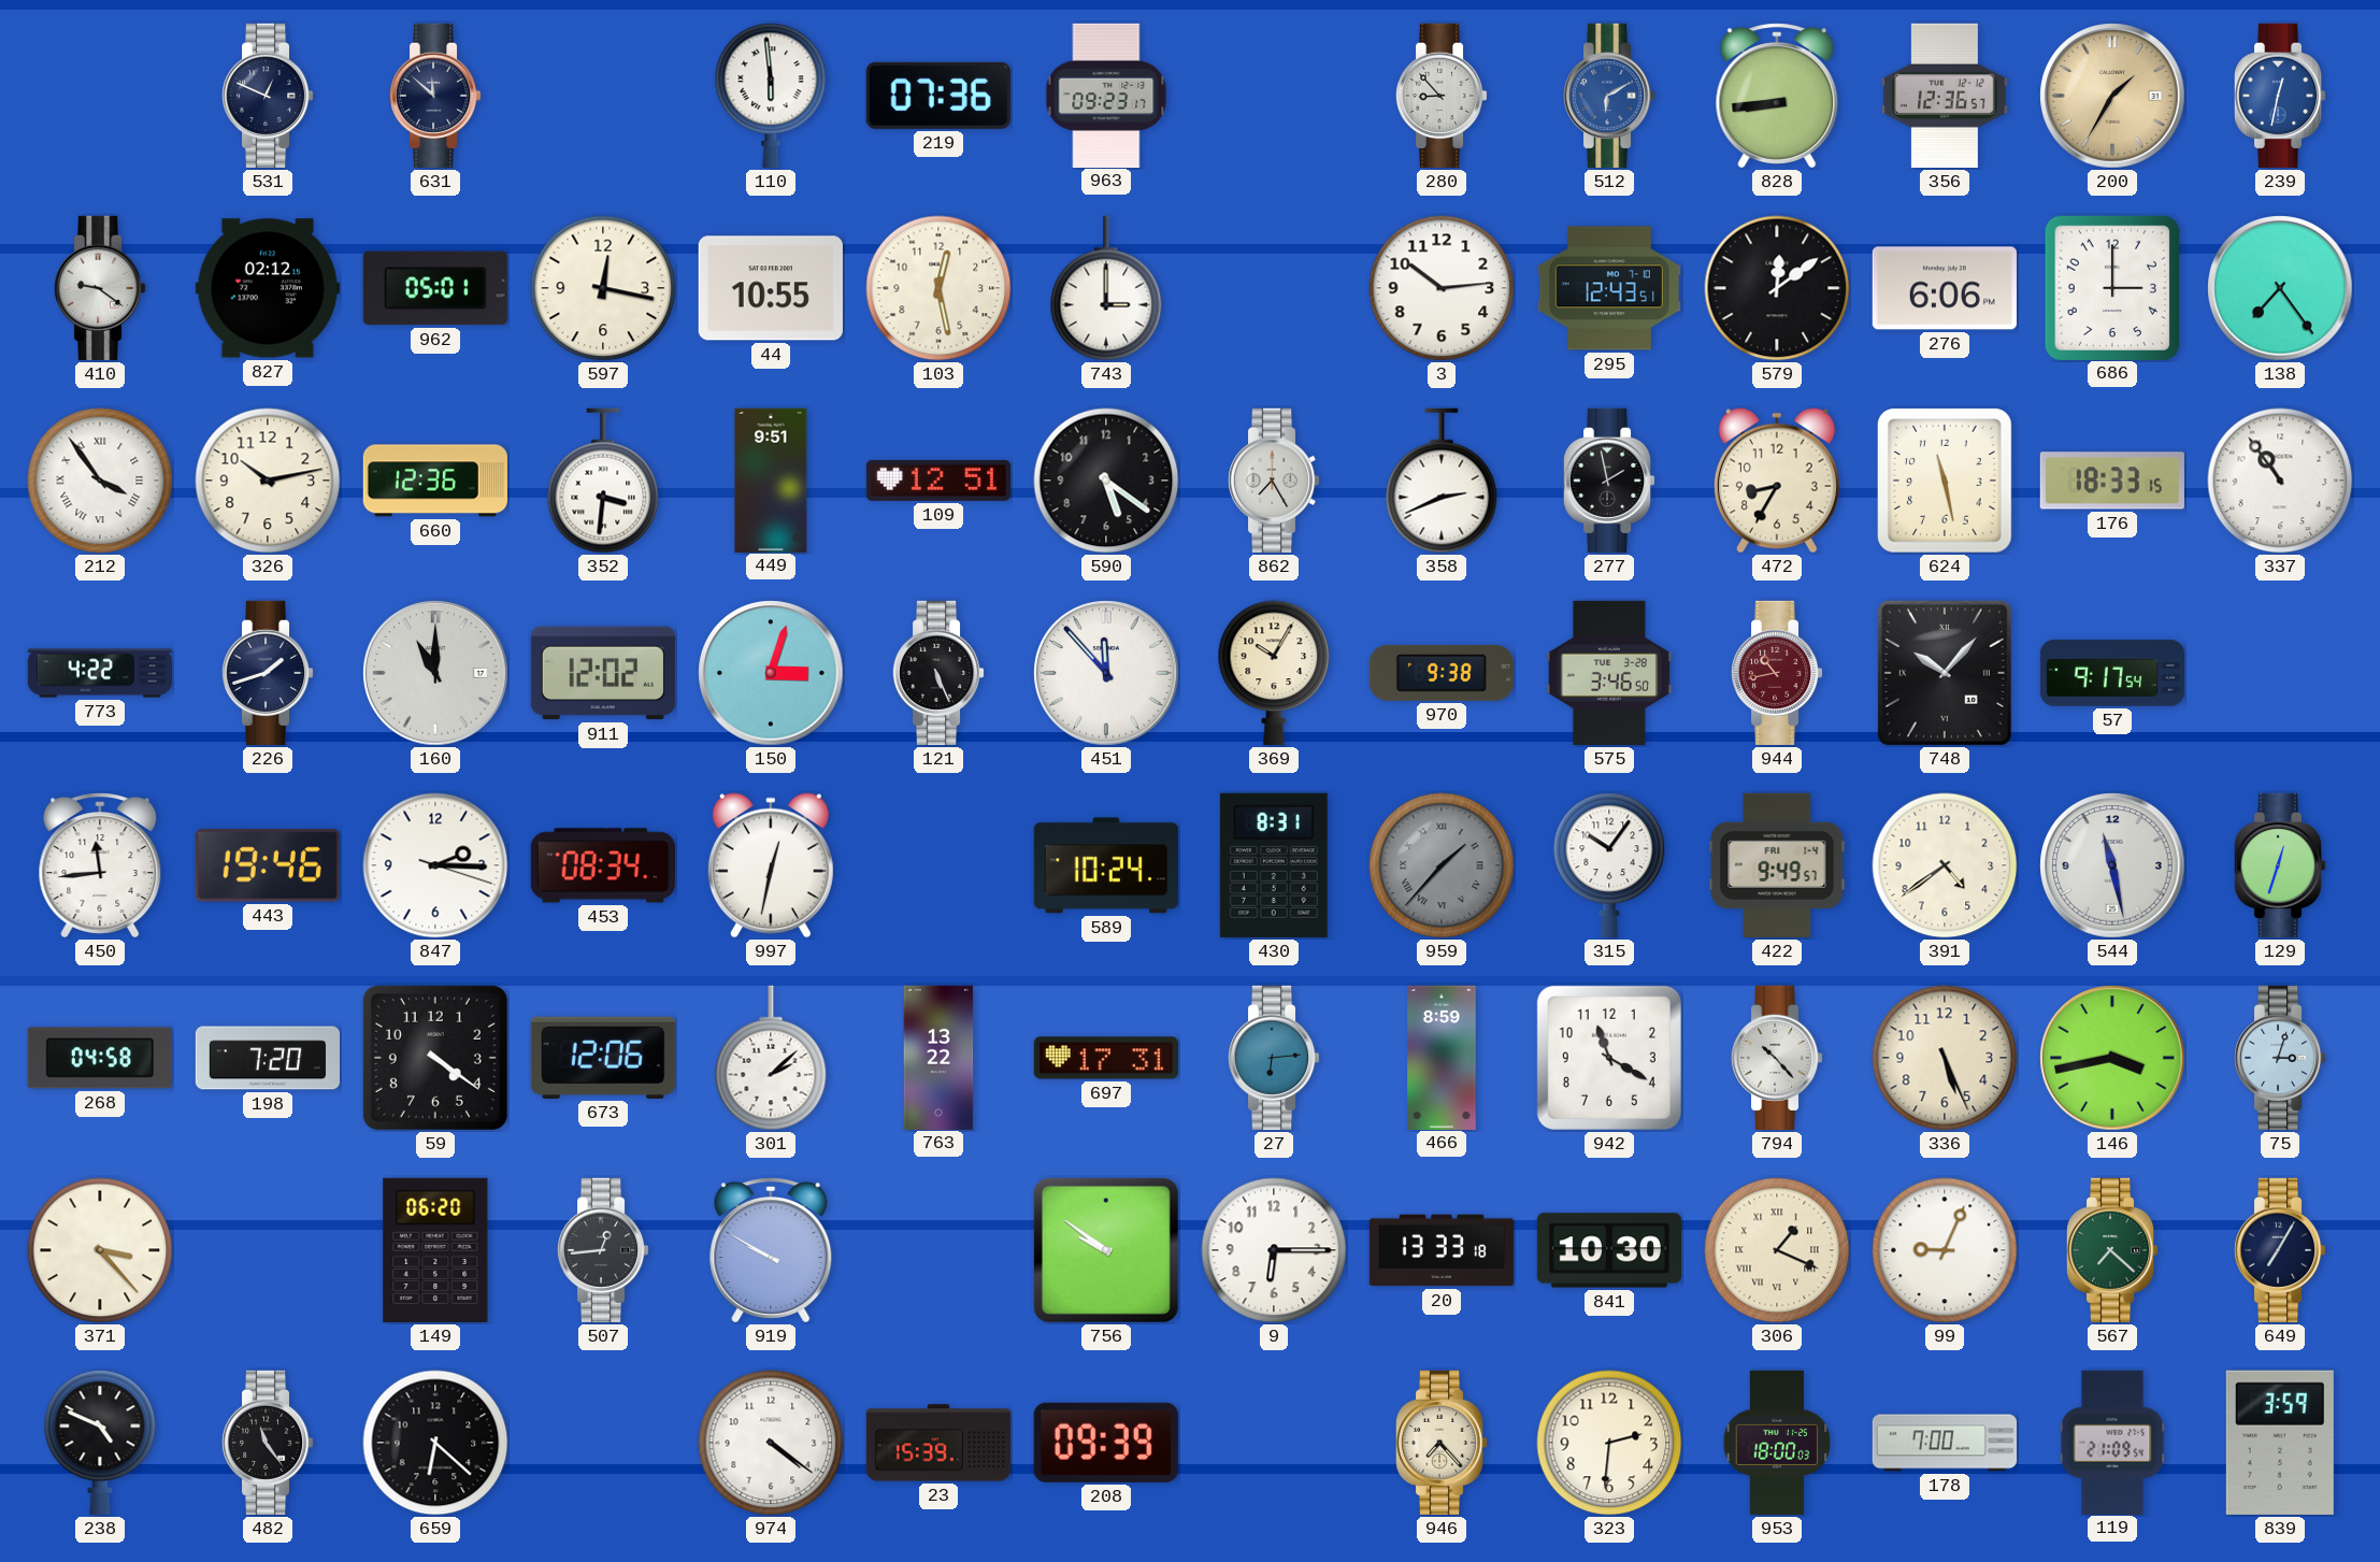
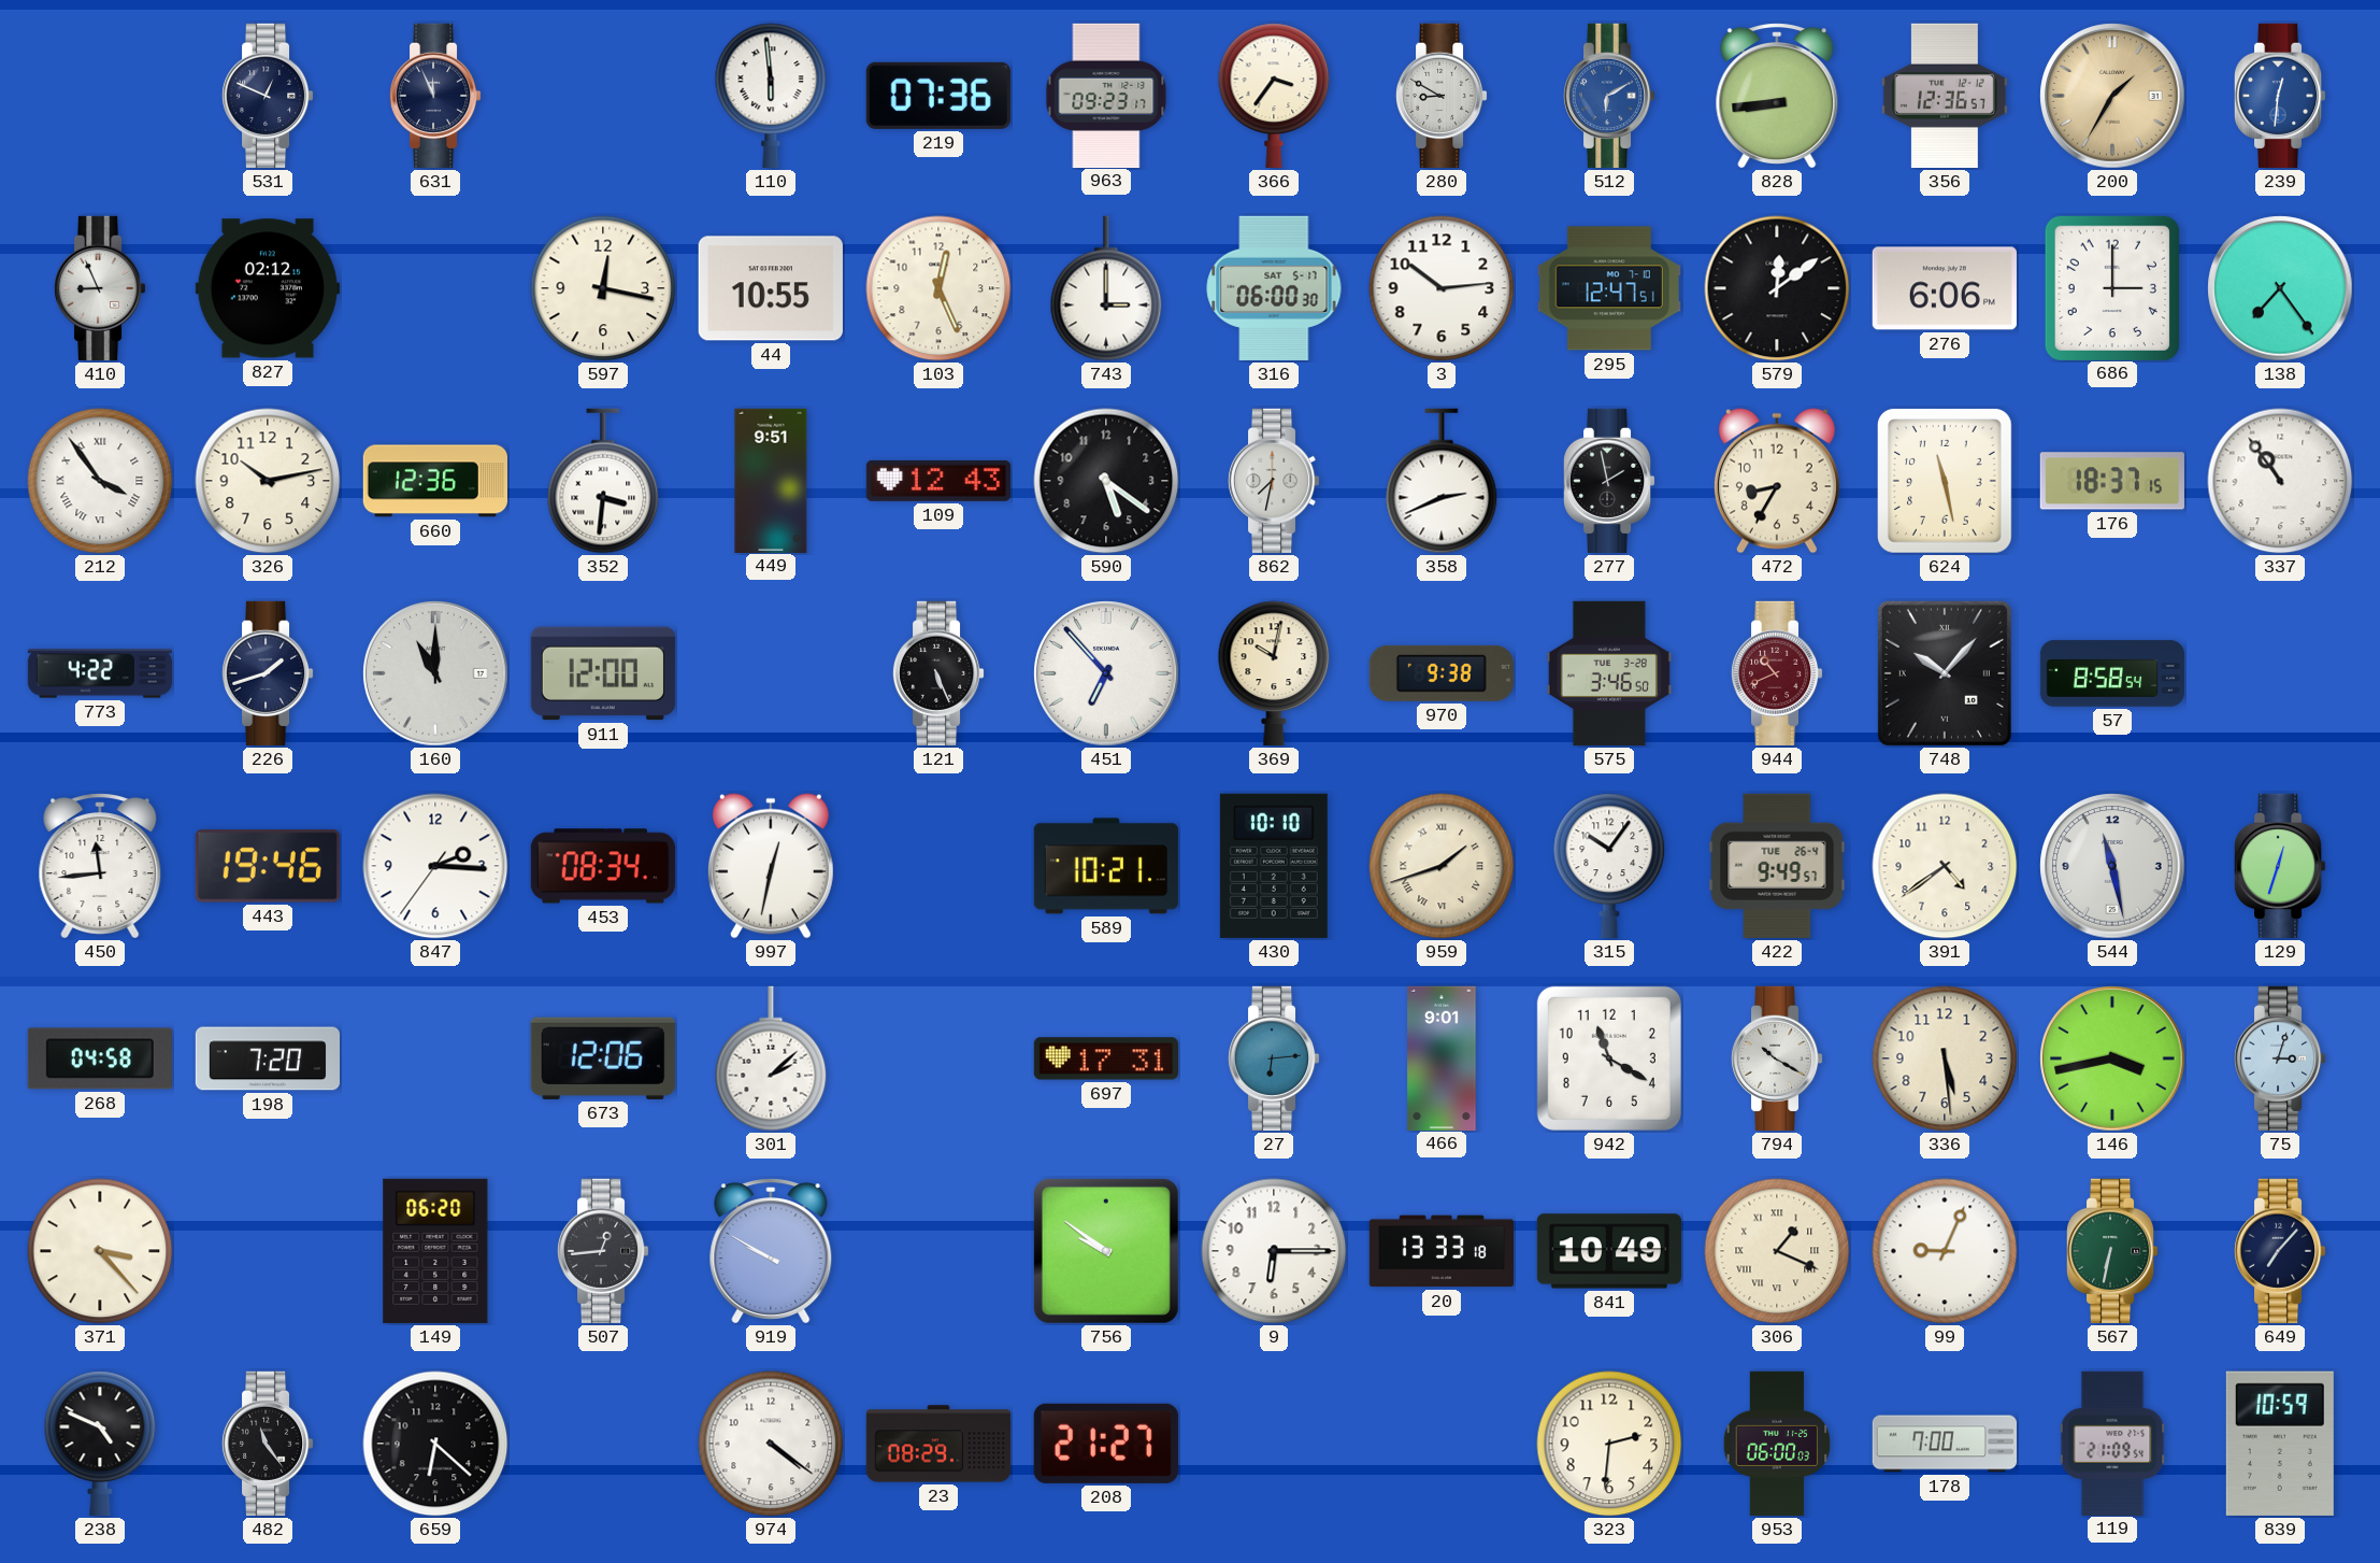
631: 11:52 -> 11:56
366: none -> 3:36
280: 8:53 -> 8:50
239: 12:32 -> 12:31
410: 9:21 -> 8:56
962: 05:01 -> none
103: 12:28 -> 12:26
316: none -> 06:00
295: 12:43 -> 12:47
109: 12:51 -> 12:43
862: 7:25 -> 7:32
176: 18:33 -> 18:37
911: 12:02 -> 12:00
150: 3:03 -> none
451: 11:53 -> 6:53
369: 10:05 -> 10:02
944: 10:43 -> 10:41
57: 9:17 -> 8:58
847: 2:15:18 -> 2:15:36
589: 10:24 -> 10:21
430: 8:31 -> 10:10
959: 1:37 -> 1:42
959 dial: grey -> cream
422 date: FRI 1-4 -> TUE 26-4
59: 4:21 -> none
763: 13:22 -> none
466: 8:59 -> 9:01
794: 10:23 -> 10:20
336: 5:26 -> 5:29
841: 10:30 -> 10:49
567: 7:22 -> 6:32
649: 7:05 -> 7:07
23: 15:39 -> 08:29
208: 09:39 -> 21:27
946: 7:23 -> none
953: 18:00 -> 06:00
839: 3:59 -> 10:59
